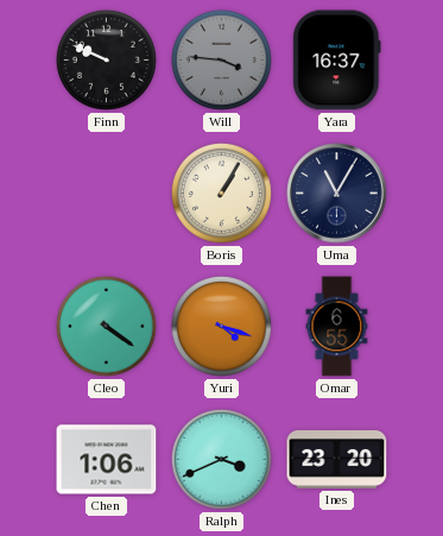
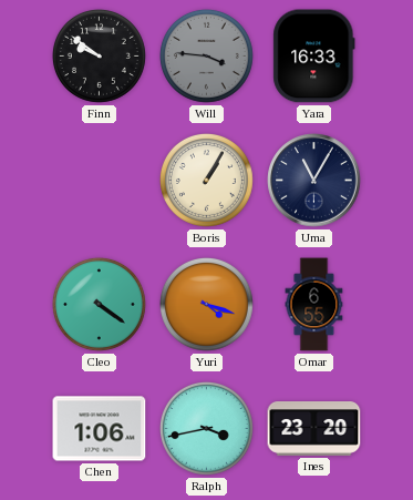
Finn: 9:49 -> 9:51
Yara: 16:37 -> 16:33
Ralph: 3:41 -> 3:43
